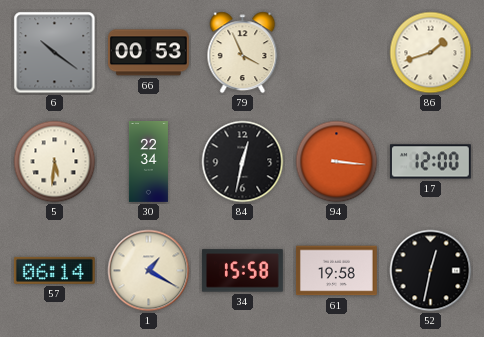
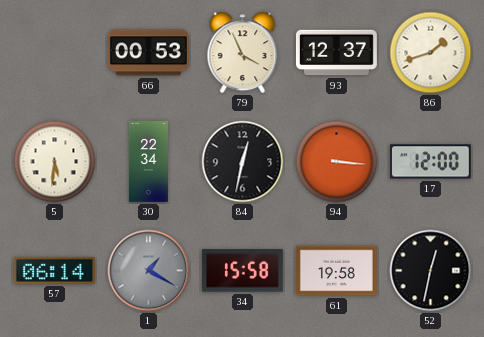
6: 10:21 -> none
93: none -> 12:37
1 dial: cream -> grey
